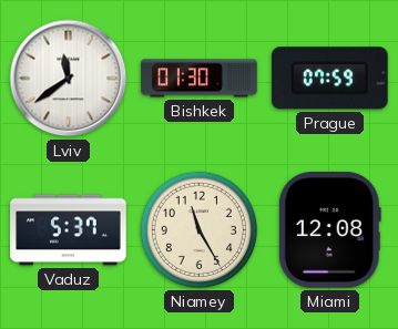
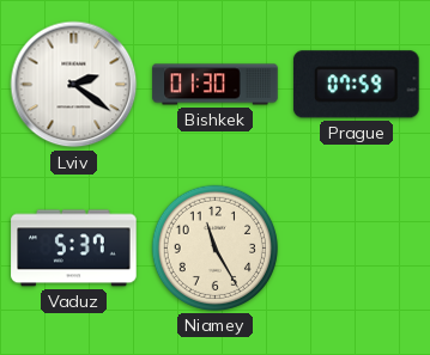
Lviv: 11:39 -> 2:21
Miami: 12:08 -> none
